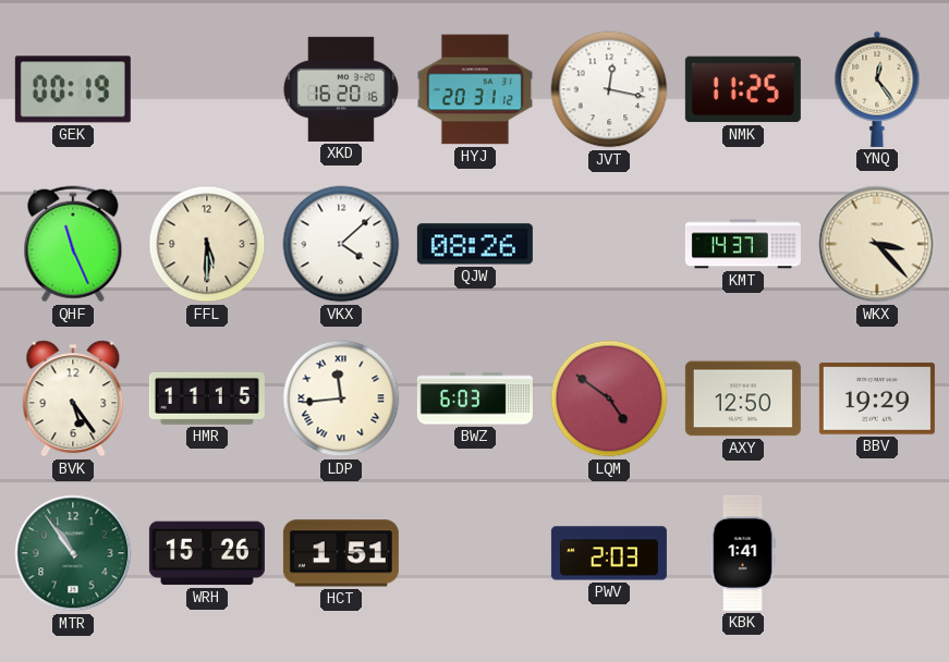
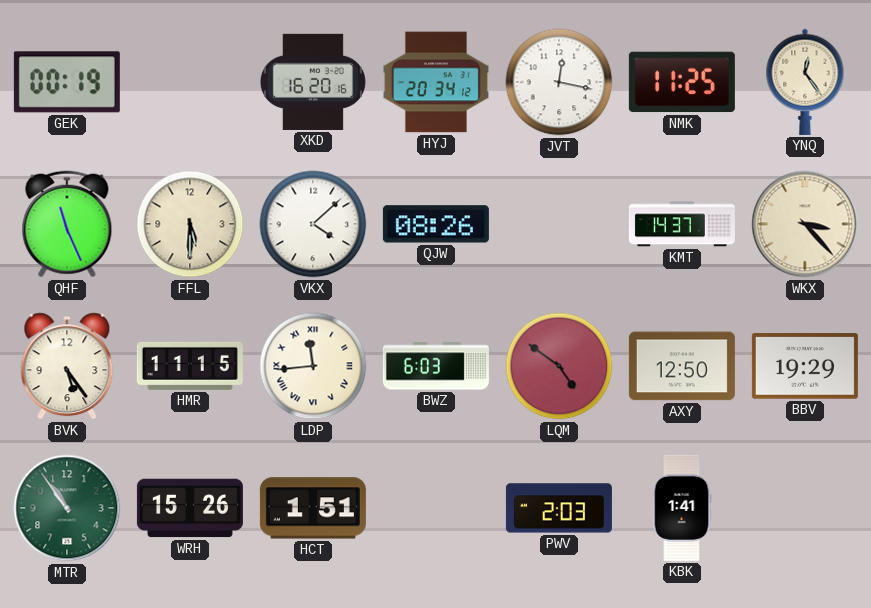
HYJ: 20:31 -> 20:34
